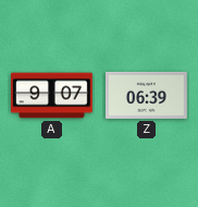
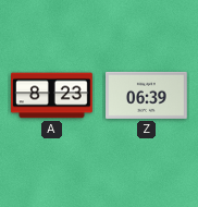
A: 9:07 -> 8:23
